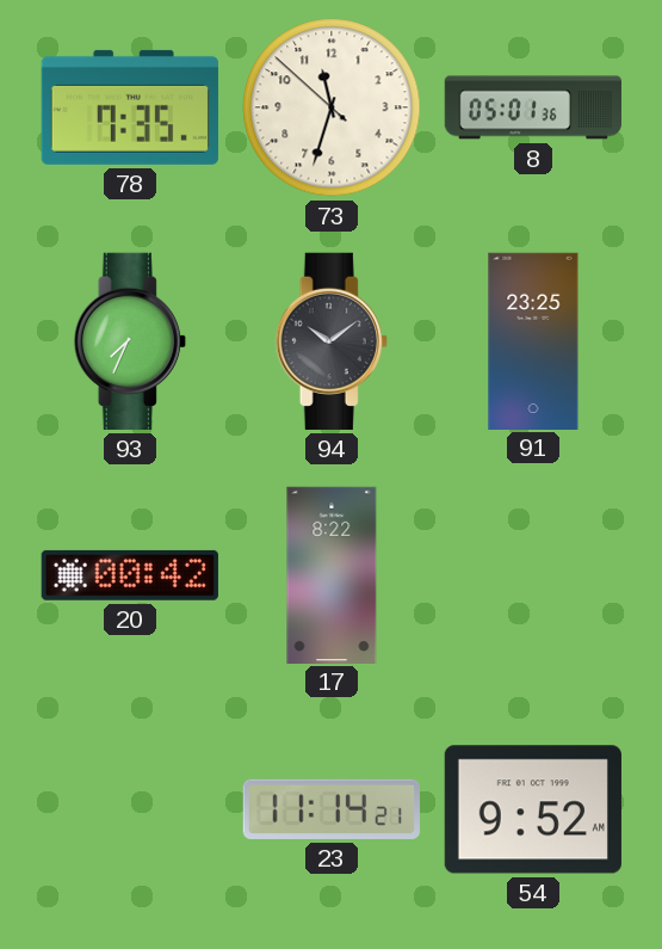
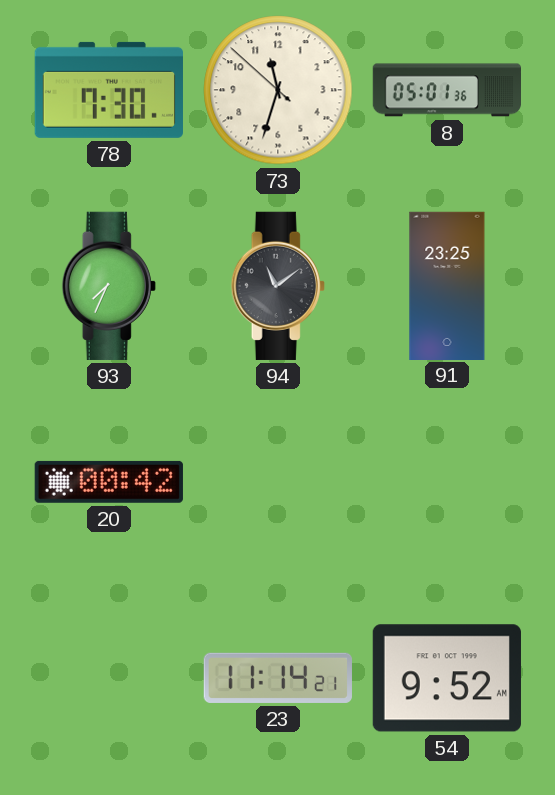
78: 7:35 -> 7:30
94: 10:09 -> 11:09
17: 8:22 -> none
